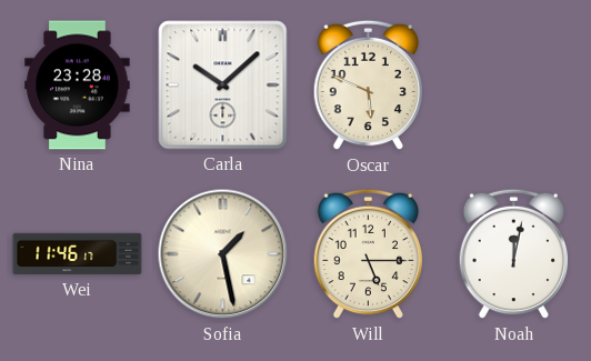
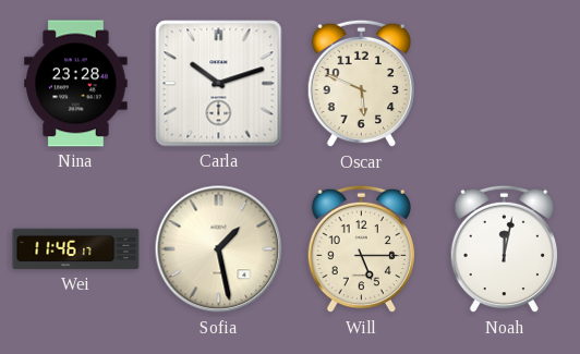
Carla: 10:08 -> 10:12
